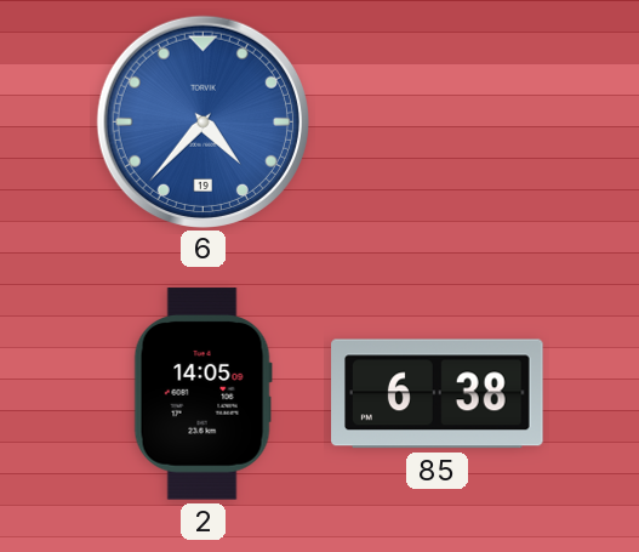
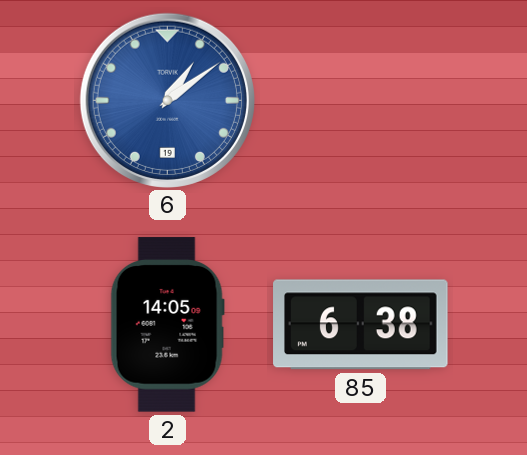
6: 4:37 -> 1:09
